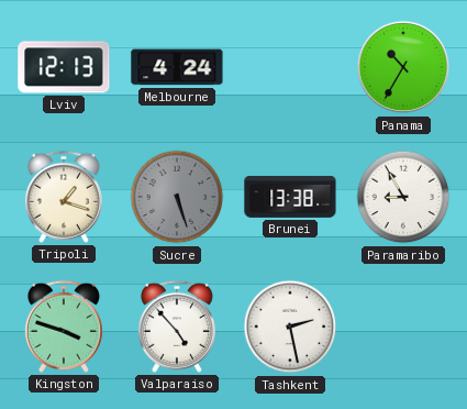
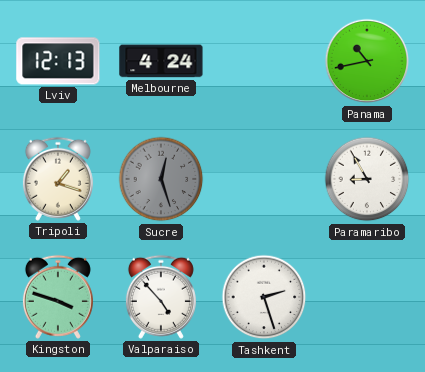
Panama: 10:35 -> 10:43
Sucre: 5:27 -> 12:27
Brunei: 13:38 -> none
Tashkent: 2:28 -> 2:27
